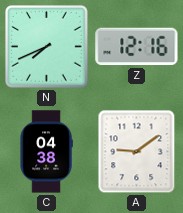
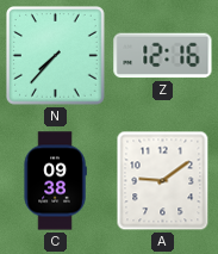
N: 7:41 -> 7:37
C: 04:38 -> 09:38
